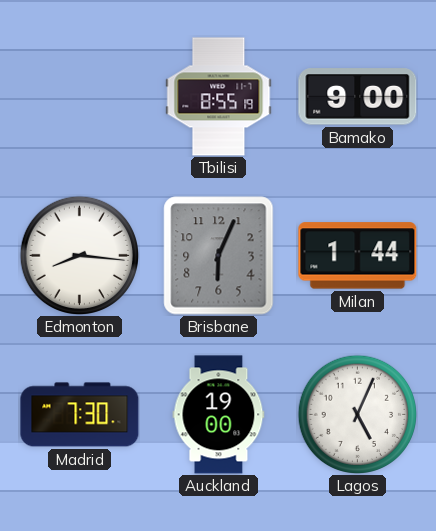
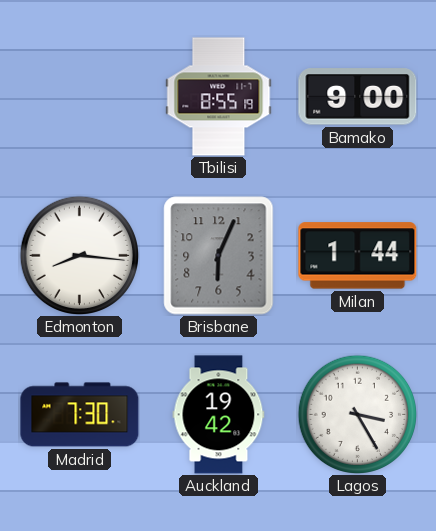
Auckland: 19:00 -> 19:42
Lagos: 5:04 -> 3:25
